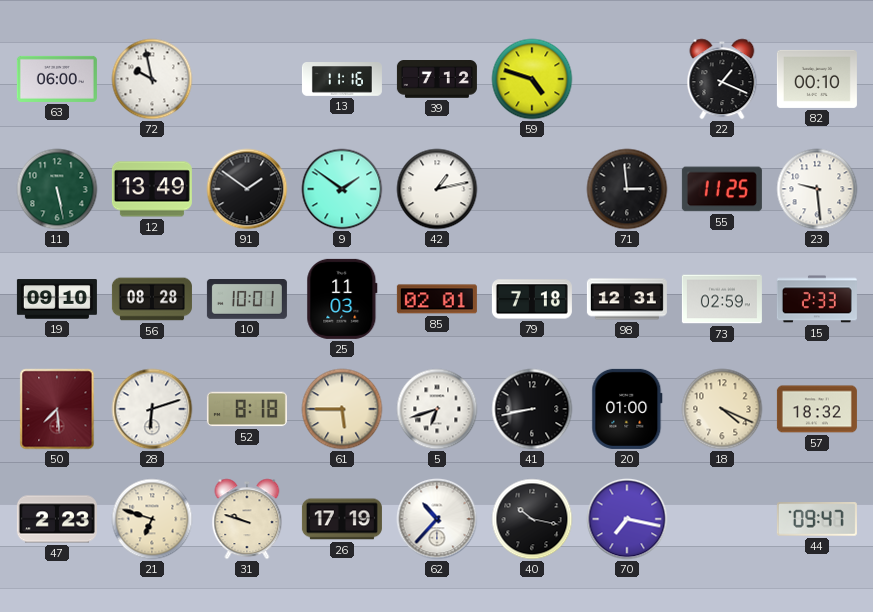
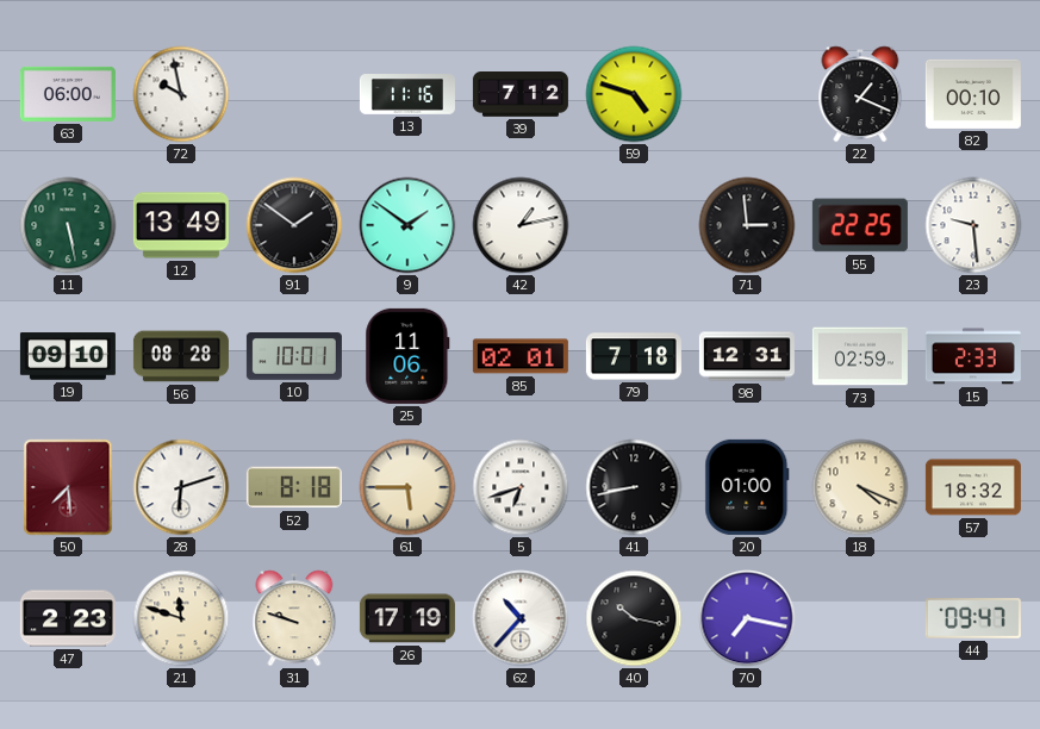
55: 11:25 -> 22:25
25: 11:03 -> 11:06
21: 6:48 -> 11:48
